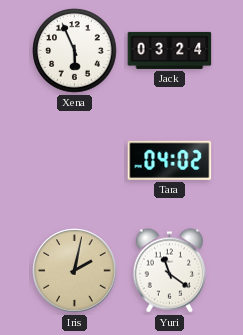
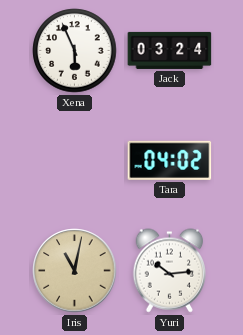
Iris: 2:02 -> 11:02
Yuri: 11:21 -> 10:14
